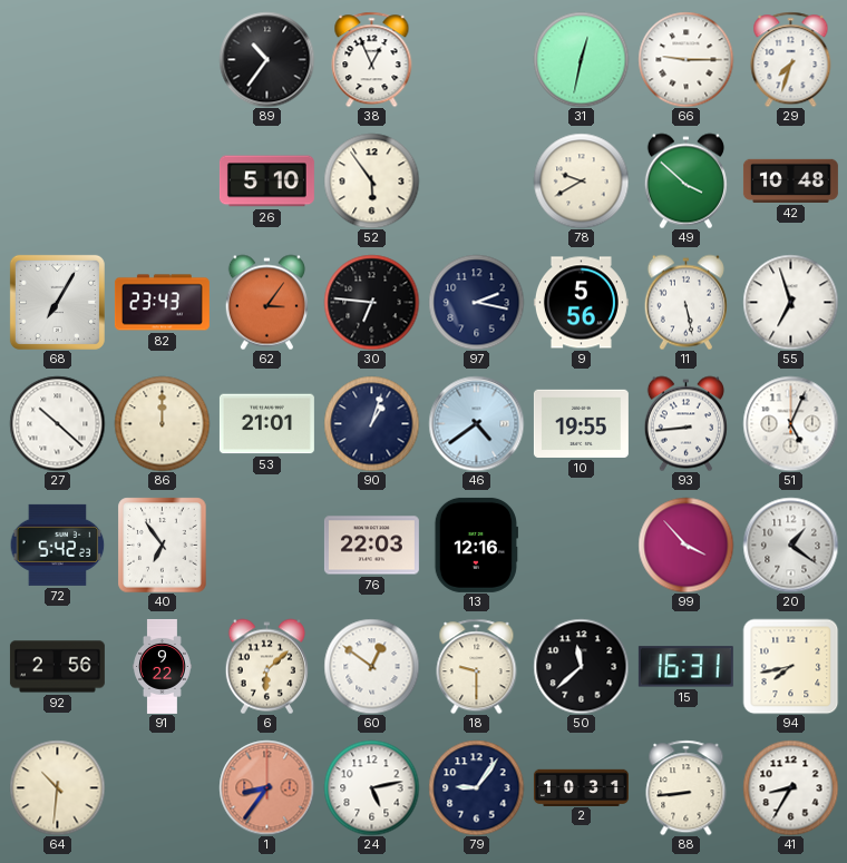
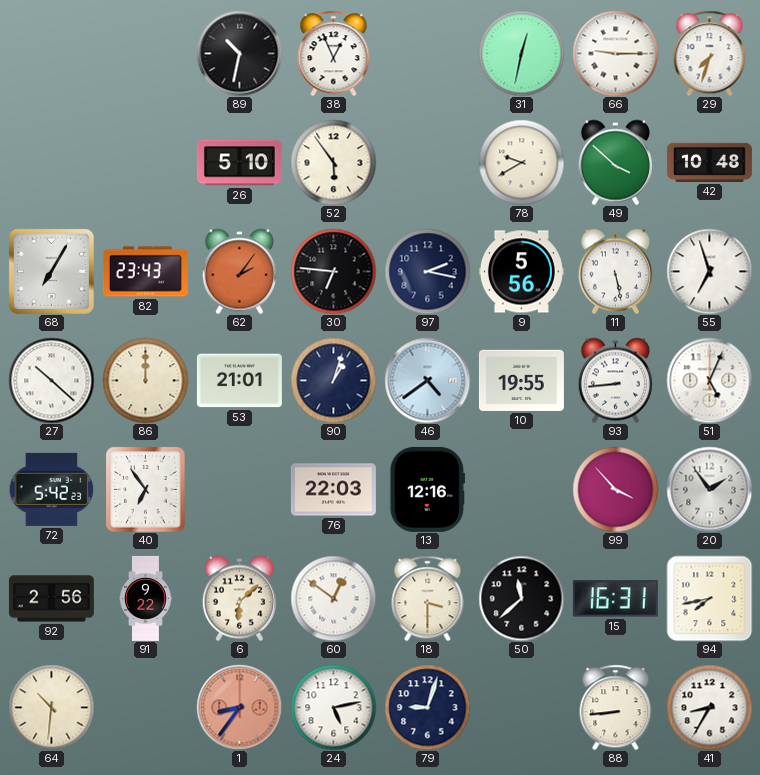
89: 10:36 -> 10:32
62: 3:06 -> 2:06
20: 1:21 -> 1:54
18: 9:30 -> 3:30
79: 9:06 -> 9:03
2: 10:31 -> none
